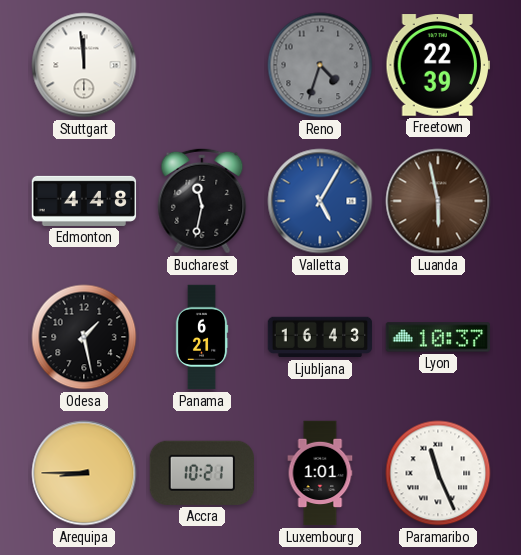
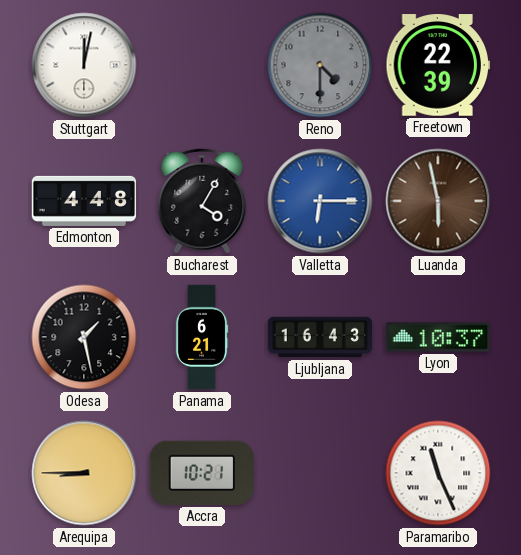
Stuttgart: 11:59 -> 12:02
Reno: 4:33 -> 4:30
Bucharest: 11:32 -> 4:05
Valletta: 5:05 -> 6:15
Luxembourg: 1:01 -> none
